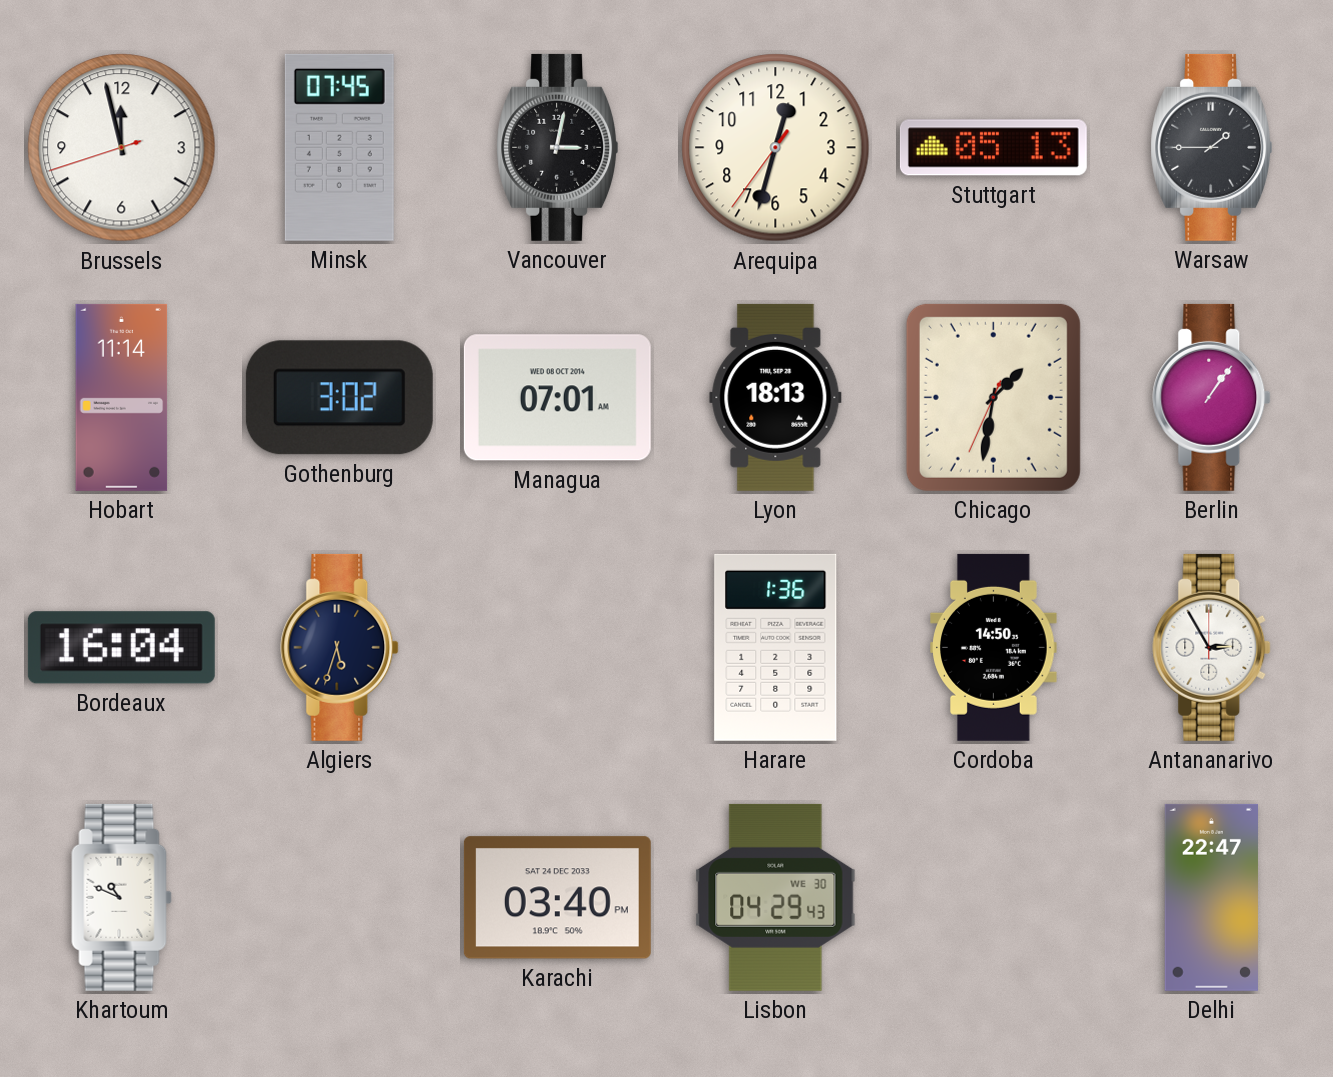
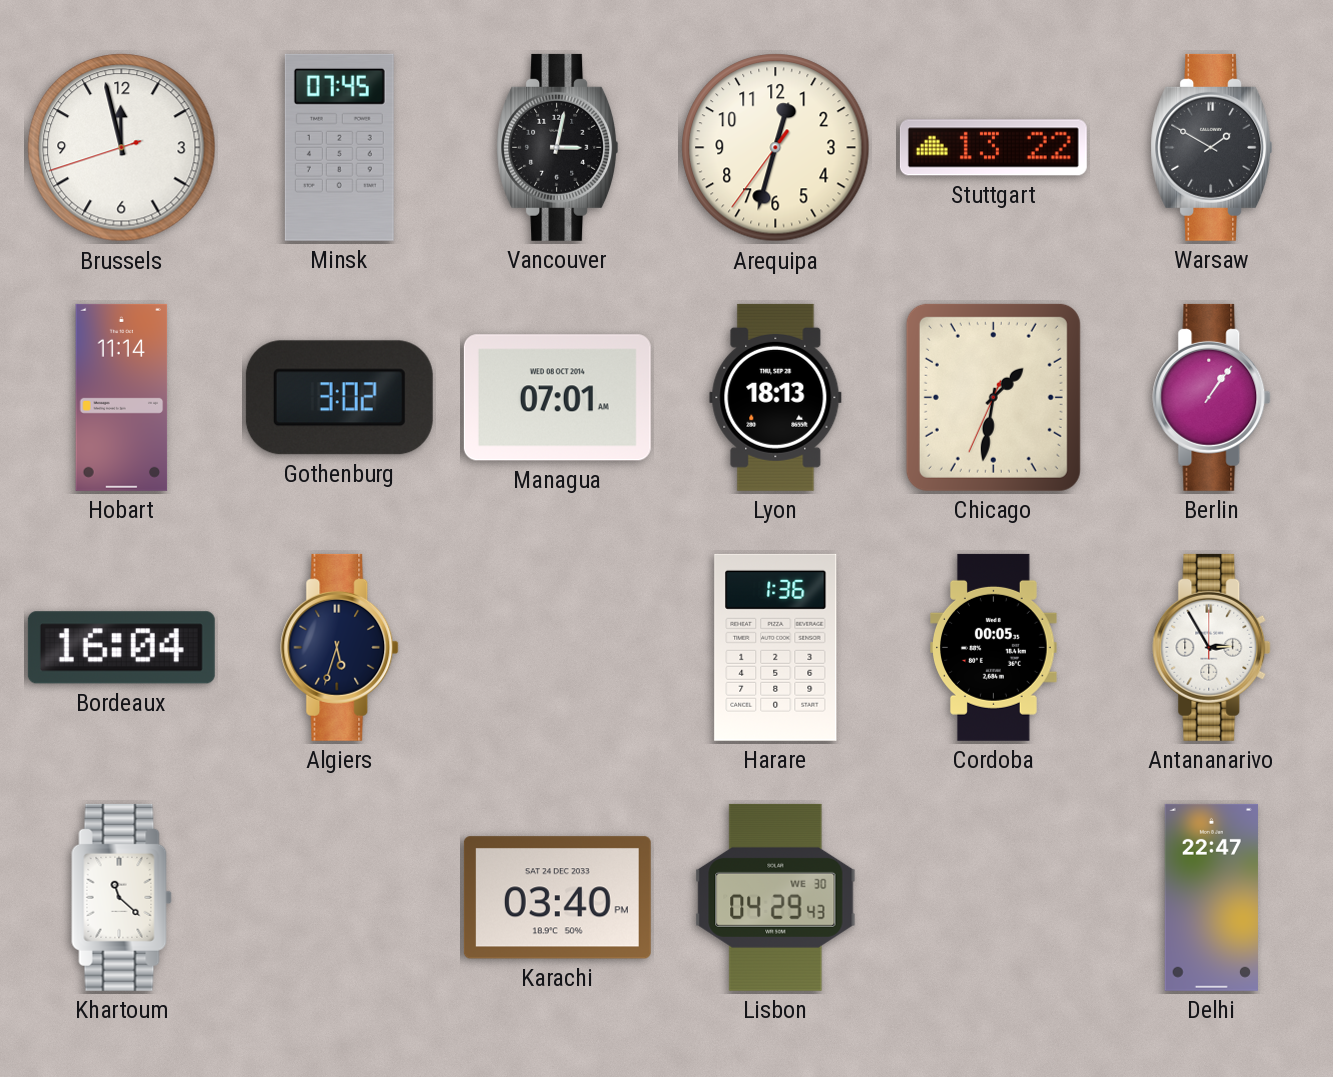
Stuttgart: 05:13 -> 13:22
Warsaw: 1:45 -> 1:50
Cordoba: 14:50 -> 00:05
Khartoum: 10:49 -> 11:22
